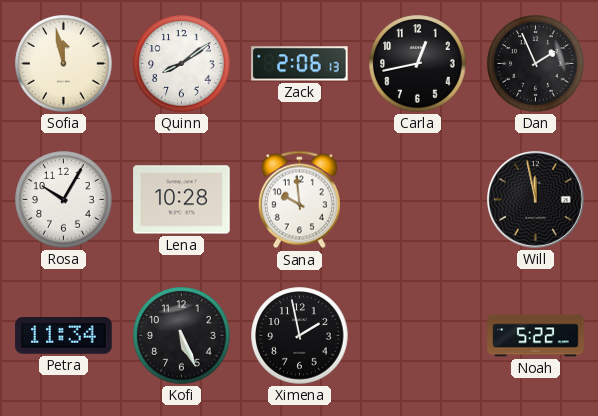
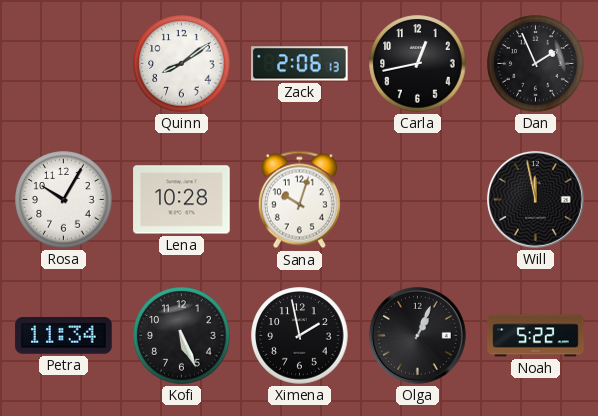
Sofia: 11:58 -> none
Sana: 9:59 -> 10:03
Olga: none -> 1:04
